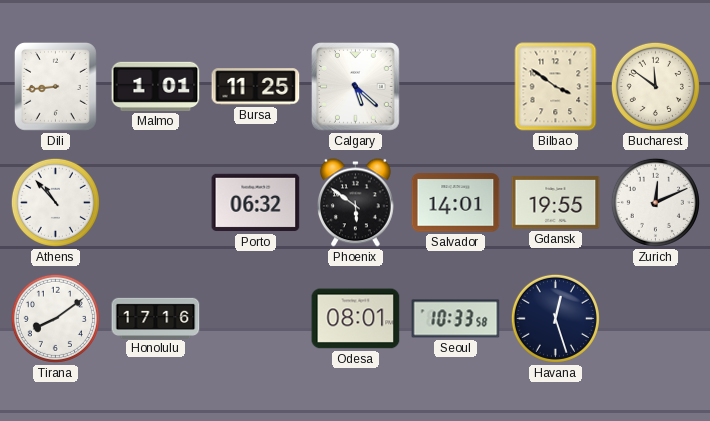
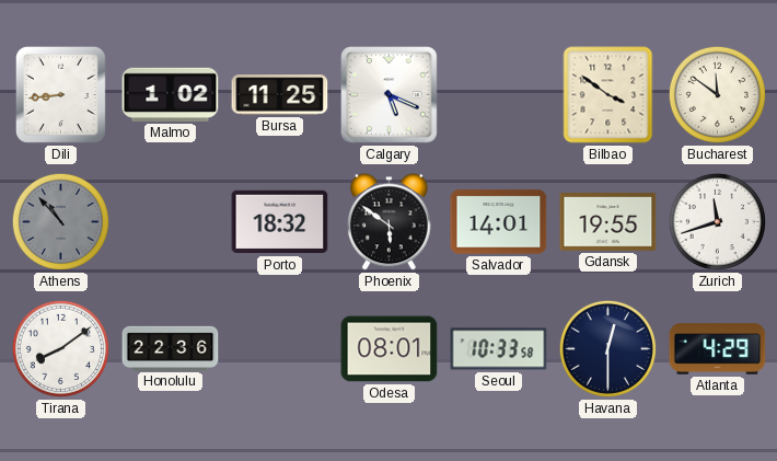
Malmo: 1:01 -> 1:02
Calgary: 5:22 -> 5:19
Athens dial: white -> grey
Porto: 06:32 -> 18:32
Zurich: 12:11 -> 11:42
Honolulu: 17:16 -> 22:36
Havana: 12:27 -> 12:30
Atlanta: none -> 4:29
